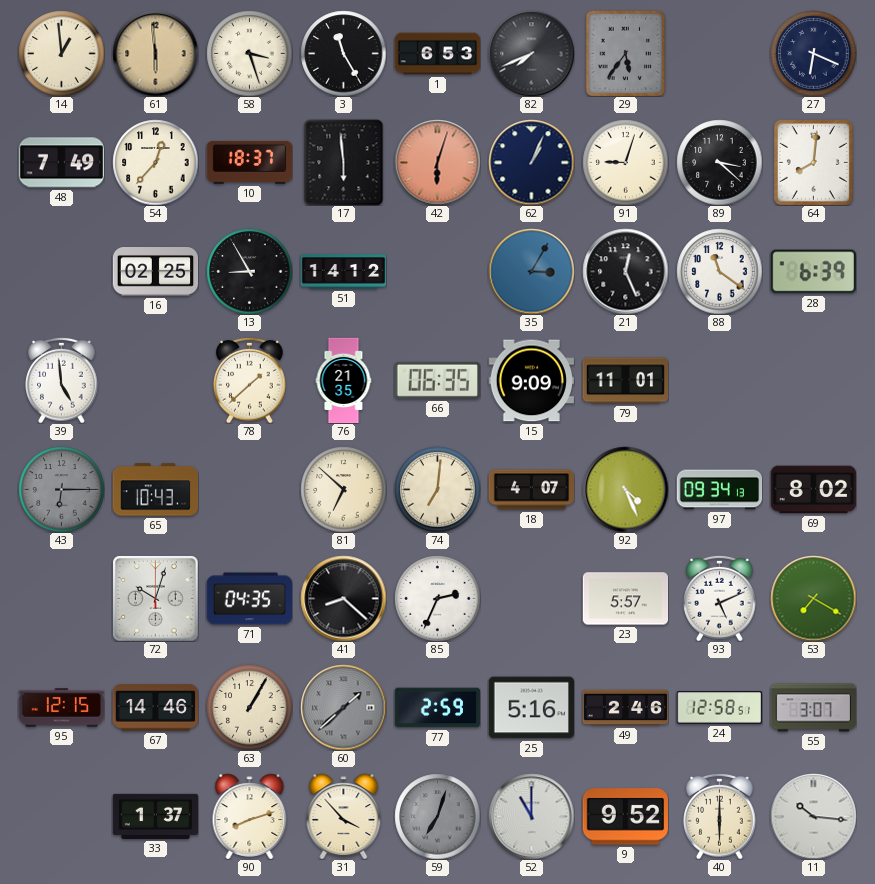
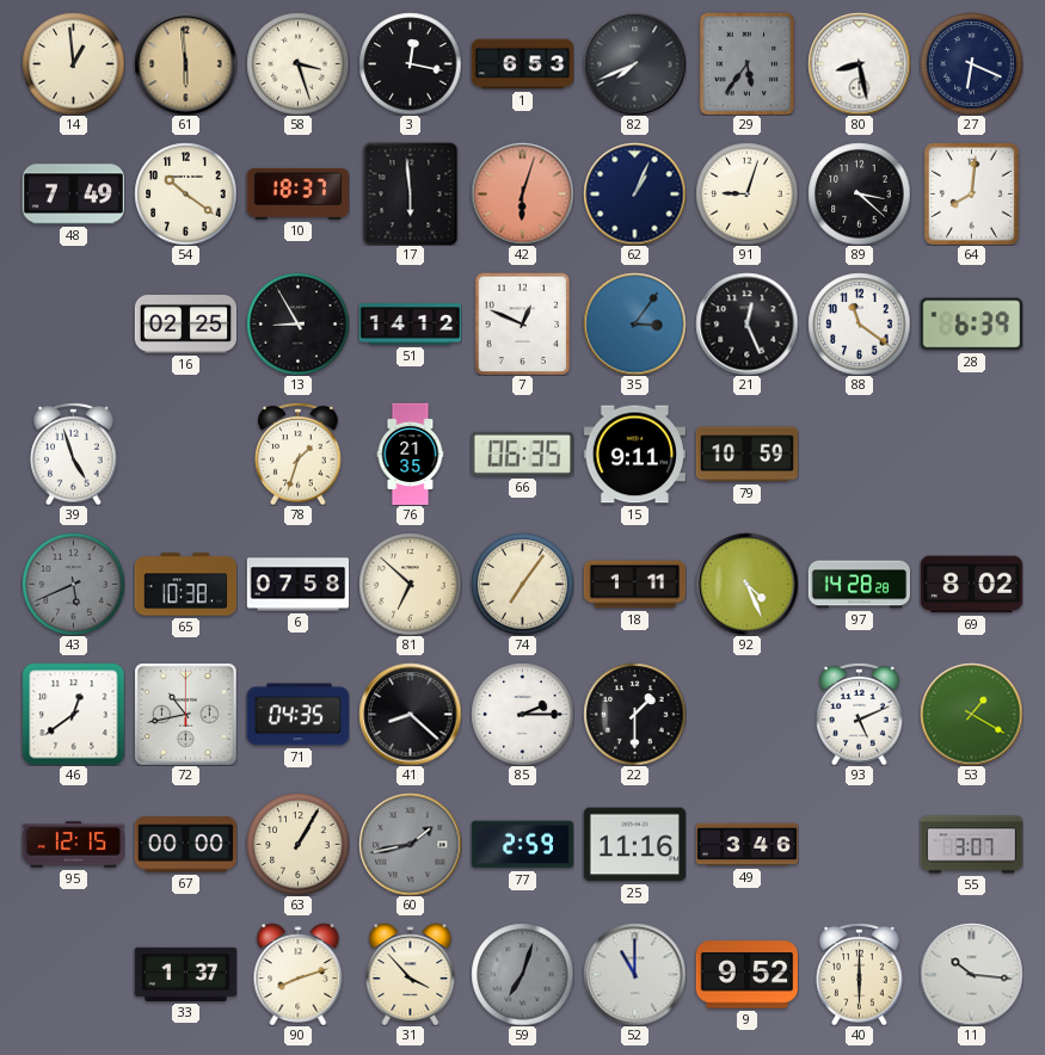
3: 11:25 -> 12:17
80: none -> 8:28
54: 12:37 -> 10:21
7: none -> 12:49
35: 3:05 -> 3:06
39: 4:59 -> 4:57
78: 1:38 -> 1:33
15: 9:09 -> 9:11
79: 11:01 -> 10:59
43: 6:15 -> 5:41
65: 10:43 -> 10:38
6: none -> 07:58
74: 7:01 -> 7:06
18: 4:07 -> 1:11
97: 09:34 -> 14:28
46: none -> 12:39
72: 10:03 -> 10:43
85: 2:34 -> 2:15
22: none -> 1:30
23: 5:57 -> none
53: 7:20 -> 1:20
67: 14:46 -> 00:00
60: 1:38 -> 1:43
25: 5:16 -> 11:16
49: 2:46 -> 3:46
24: 12:58 -> none
